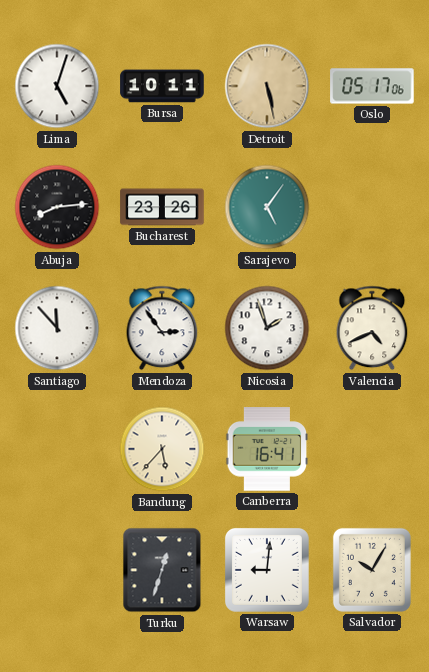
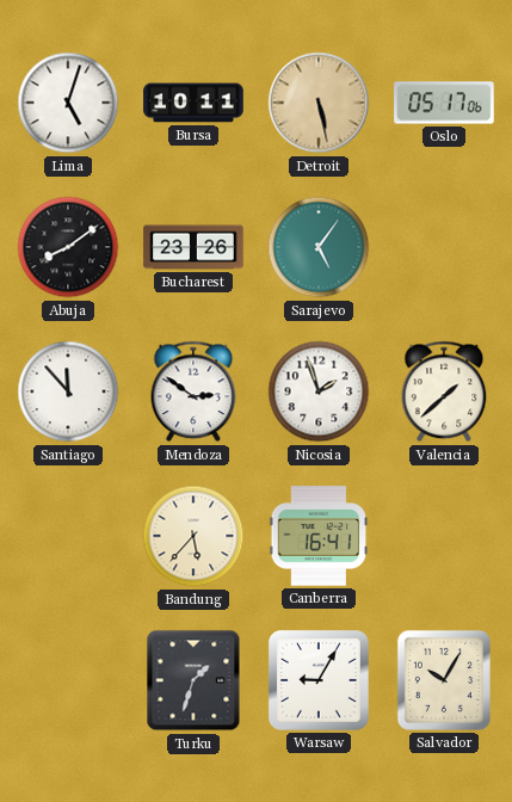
Abuja: 8:14 -> 8:09
Mendoza: 2:54 -> 2:51
Valencia: 4:41 -> 1:38
Turku: 12:33 -> 1:33
Warsaw: 9:01 -> 9:05
